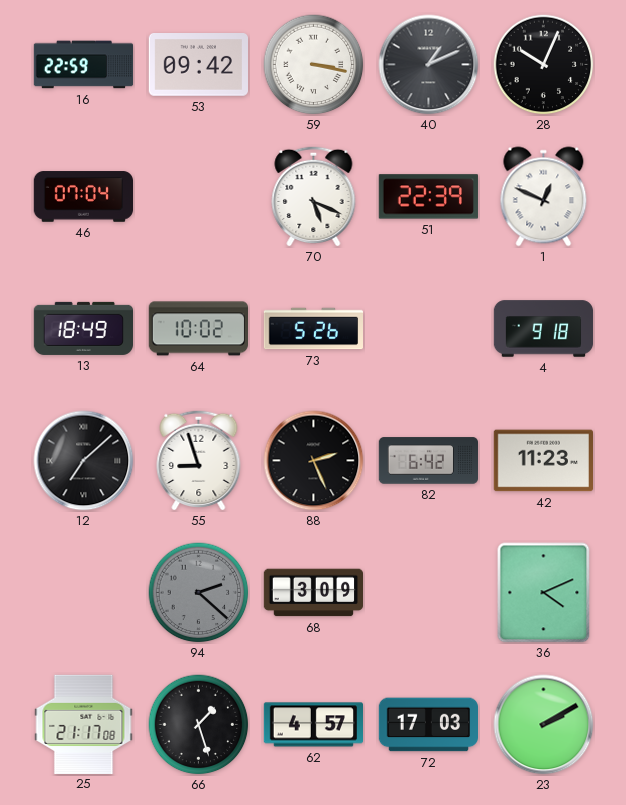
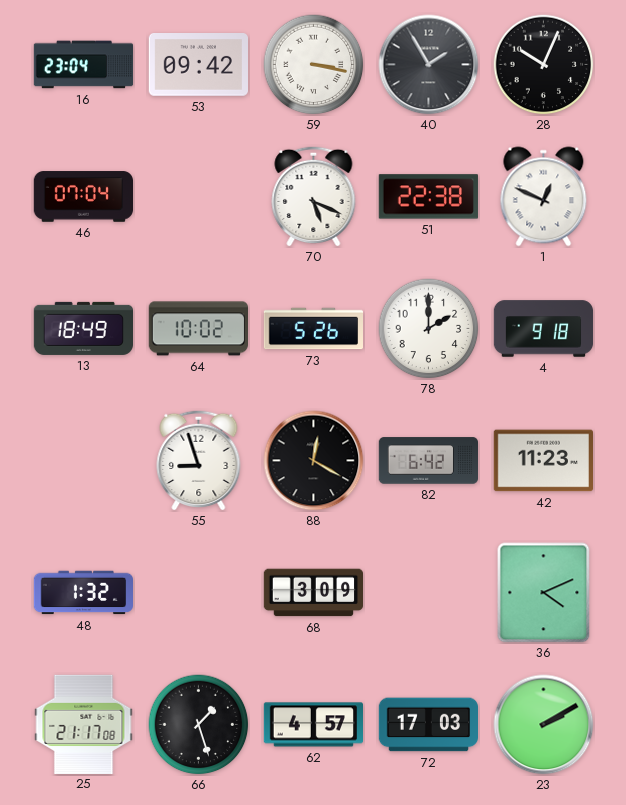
16: 22:59 -> 23:04
40: 1:11 -> 1:55
51: 22:39 -> 22:38
78: none -> 2:00
12: 7:08 -> none
88: 2:26 -> 12:20
48: none -> 1:32
94: 2:22 -> none
